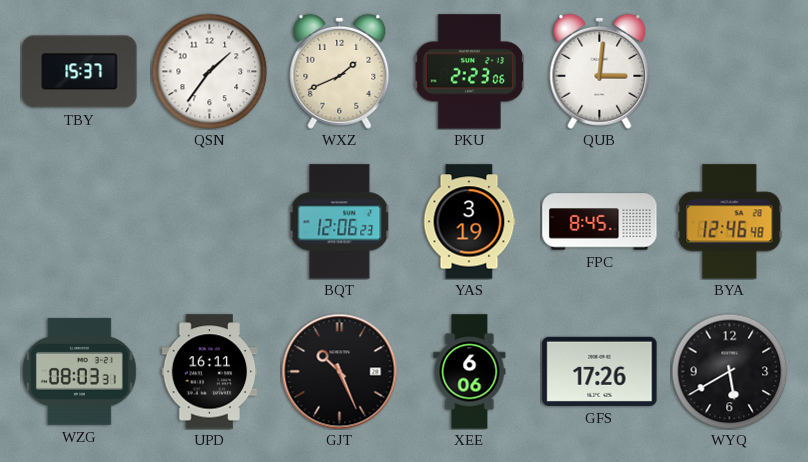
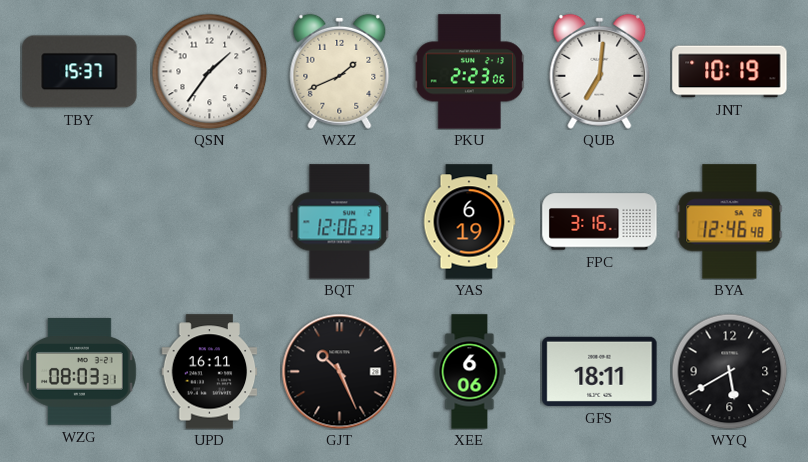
QUB: 3:01 -> 7:01
JNT: none -> 10:19
YAS: 3:19 -> 6:19
FPC: 8:45 -> 3:16
GFS: 17:26 -> 18:11
